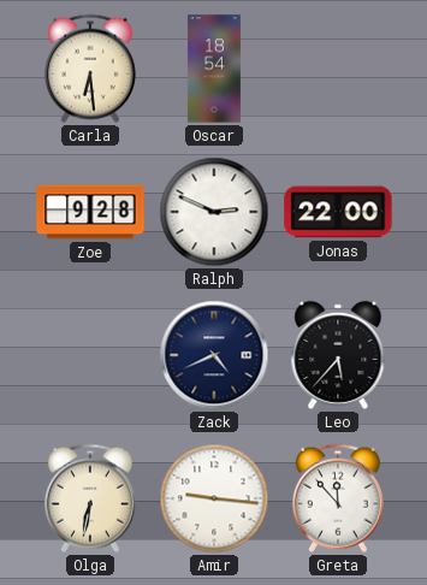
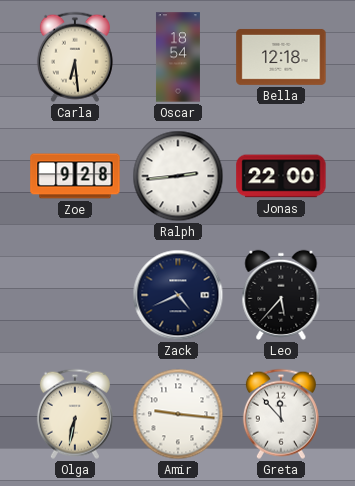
Bella: none -> 12:18
Ralph: 2:49 -> 2:44
